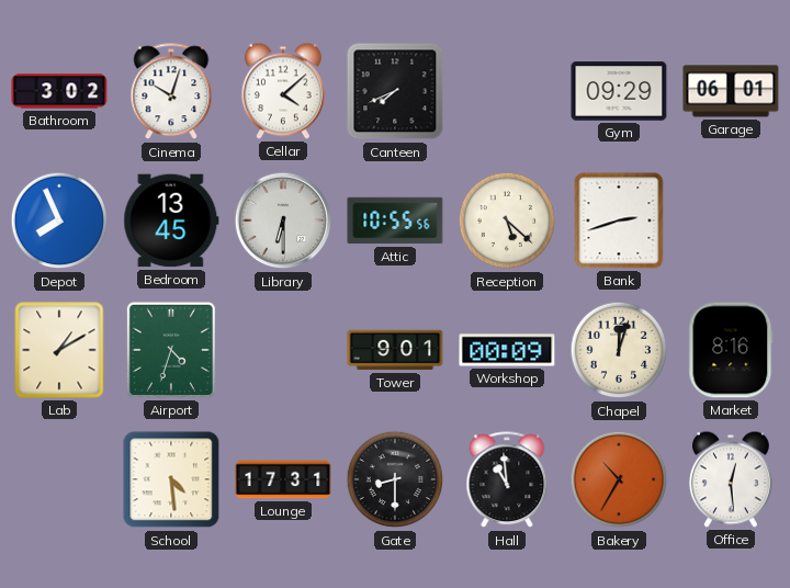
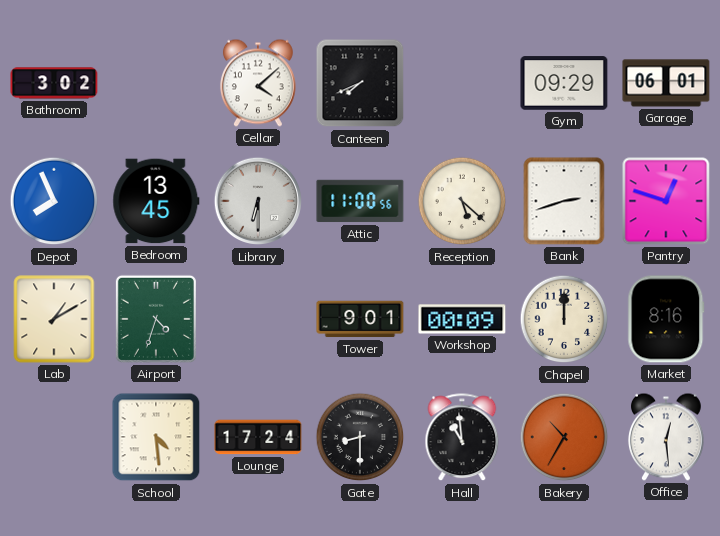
Cinema: 10:03 -> none
Attic: 10:55 -> 11:00
Pantry: none -> 12:48
Chapel: 12:03 -> 12:00
Lounge: 17:31 -> 17:24
